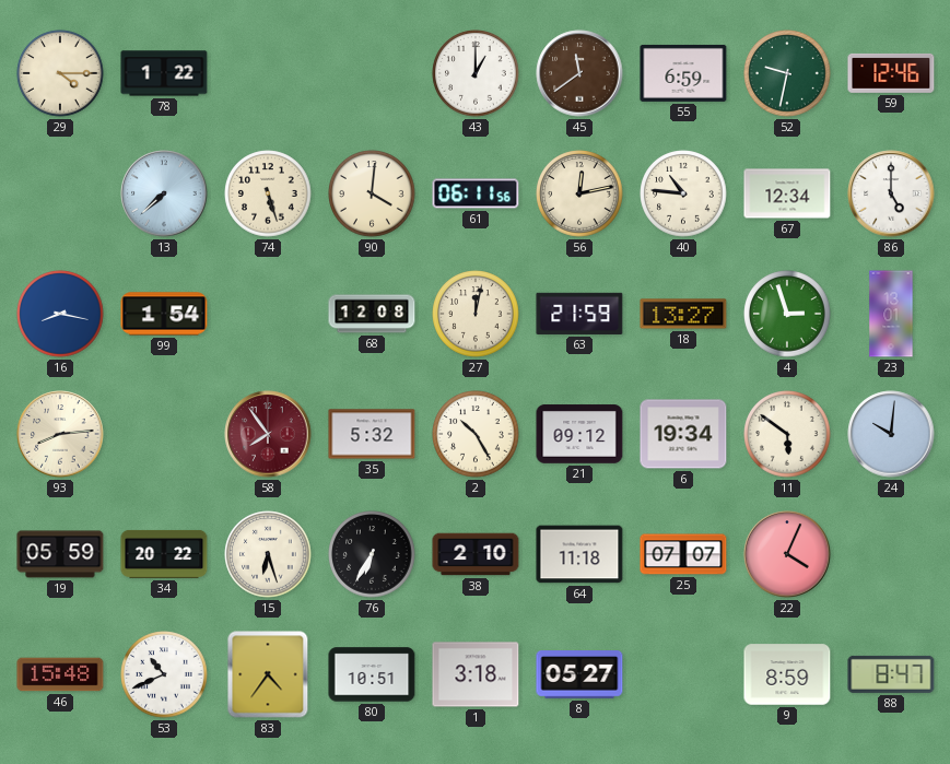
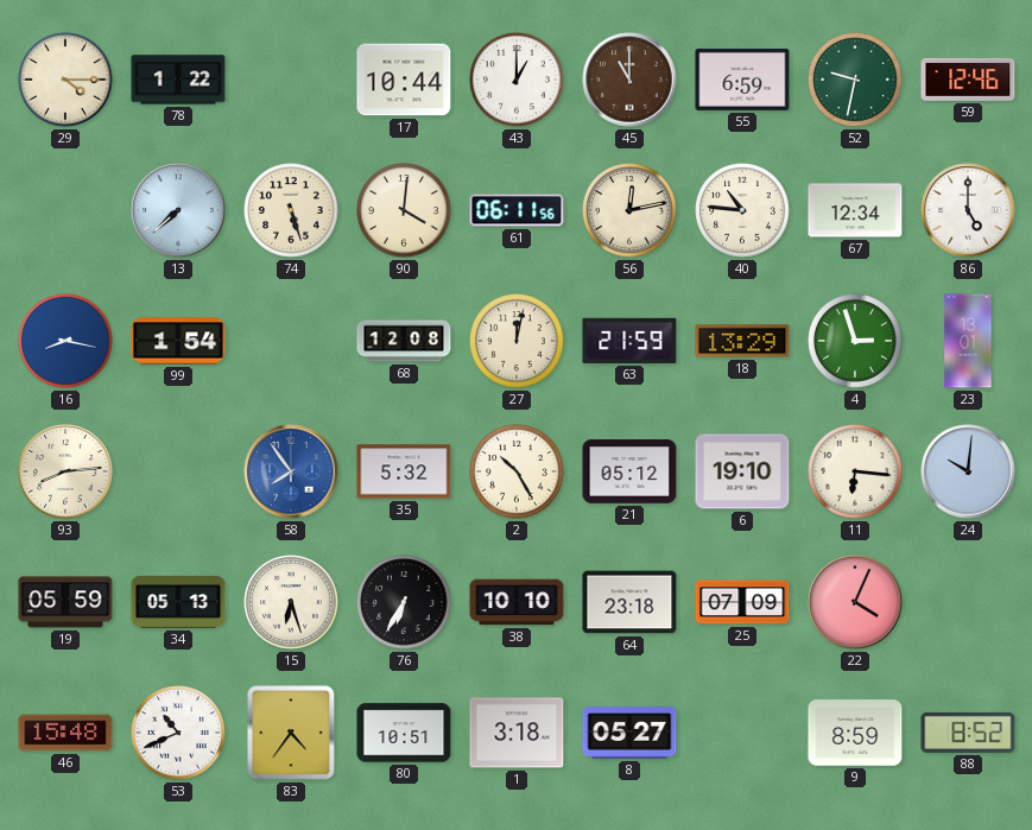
17: none -> 10:44
45: 11:39 -> 11:00
18: 13:27 -> 13:29
58 dial: burgundy -> blue
21: 09:12 -> 05:12
6: 19:34 -> 19:10
11: 5:51 -> 6:16
34: 20:22 -> 05:13
38: 2:10 -> 10:10
64: 11:18 -> 23:18
25: 07:07 -> 07:09
88: 8:47 -> 8:52
